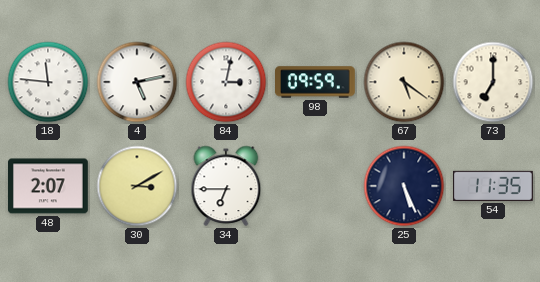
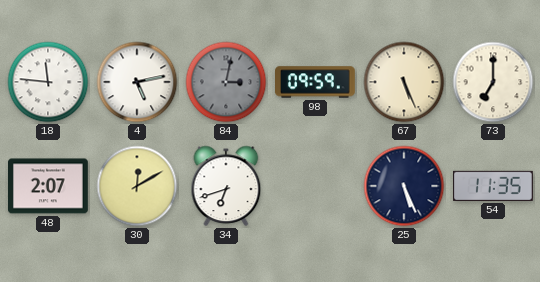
84 dial: white -> grey
67: 5:21 -> 5:26
30: 3:10 -> 12:10
34: 6:45 -> 6:42
